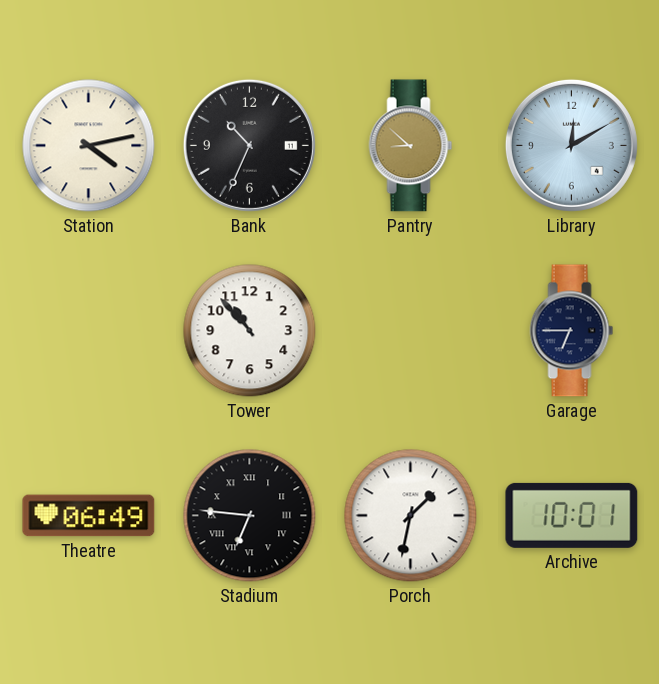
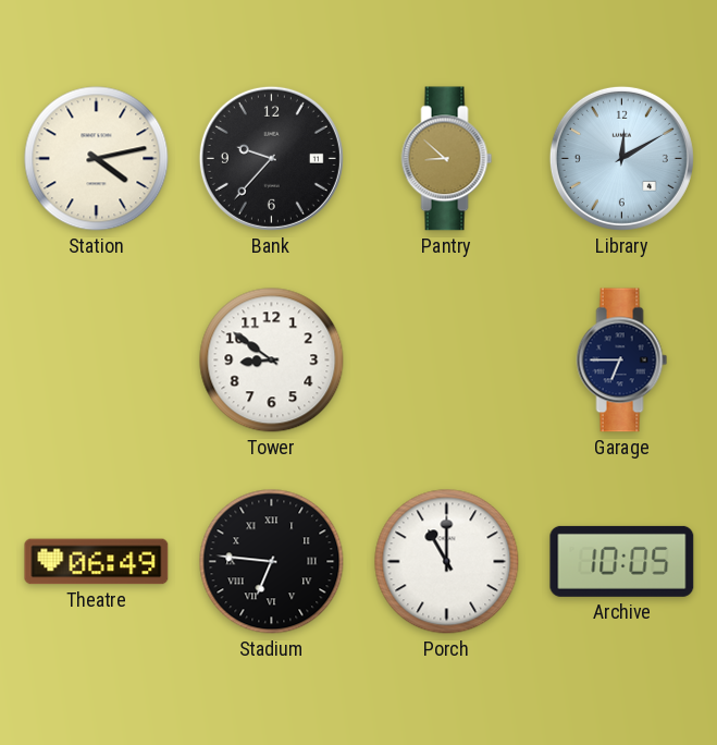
Bank: 10:34 -> 9:37
Tower: 10:53 -> 8:51
Porch: 1:32 -> 11:00
Archive: 10:01 -> 10:05
